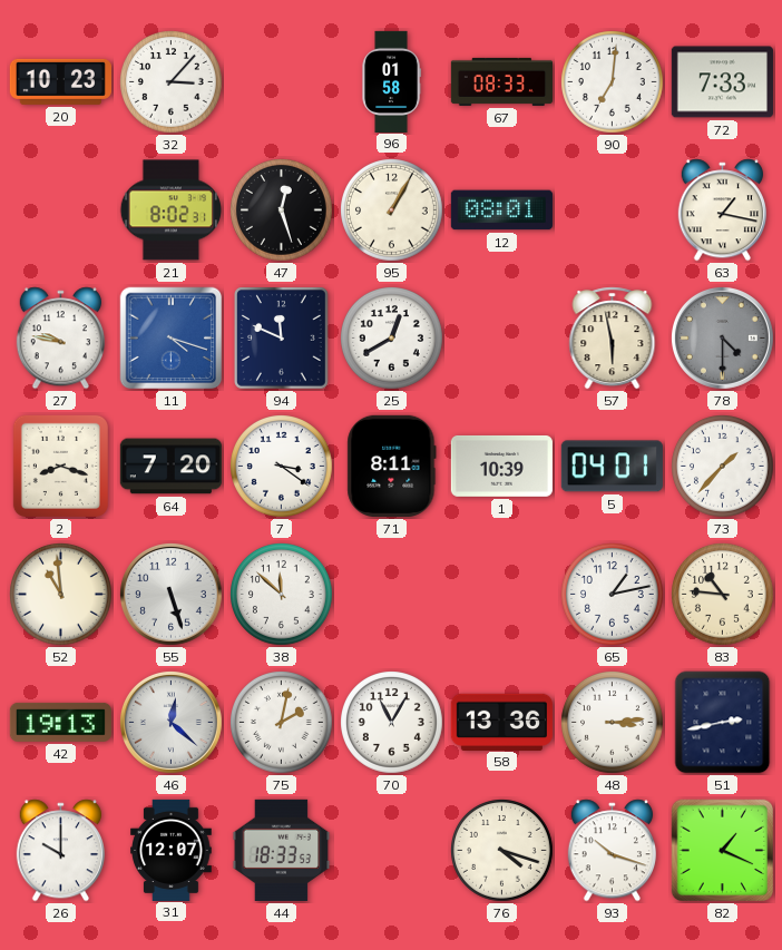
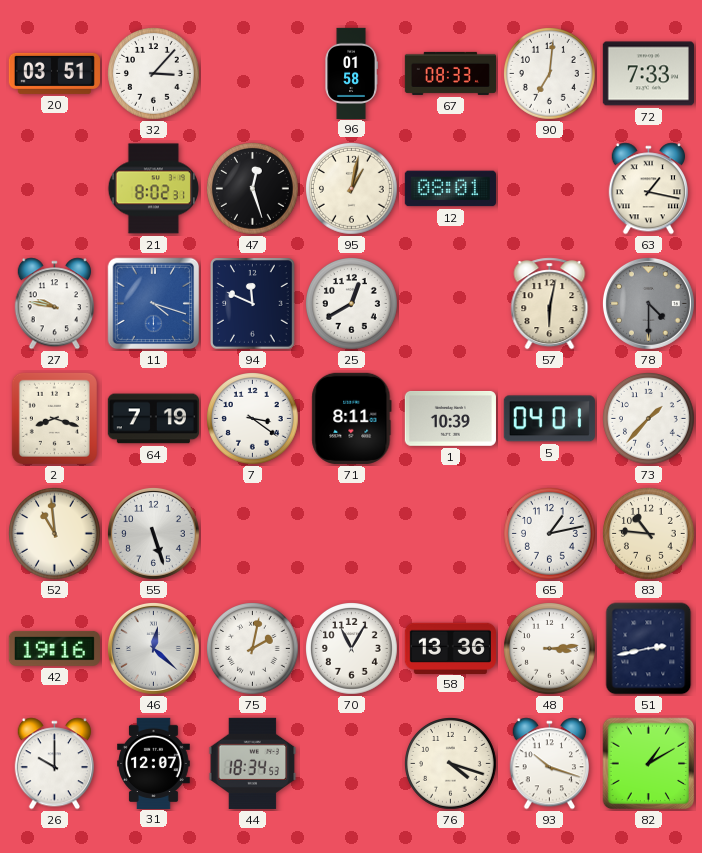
20: 10:23 -> 03:51
95: 1:05 -> 1:02
57: 5:58 -> 6:02
64: 7:20 -> 7:19
38: 11:52 -> none
42: 19:13 -> 19:16
44: 18:33 -> 18:34
82: 1:19 -> 1:10
